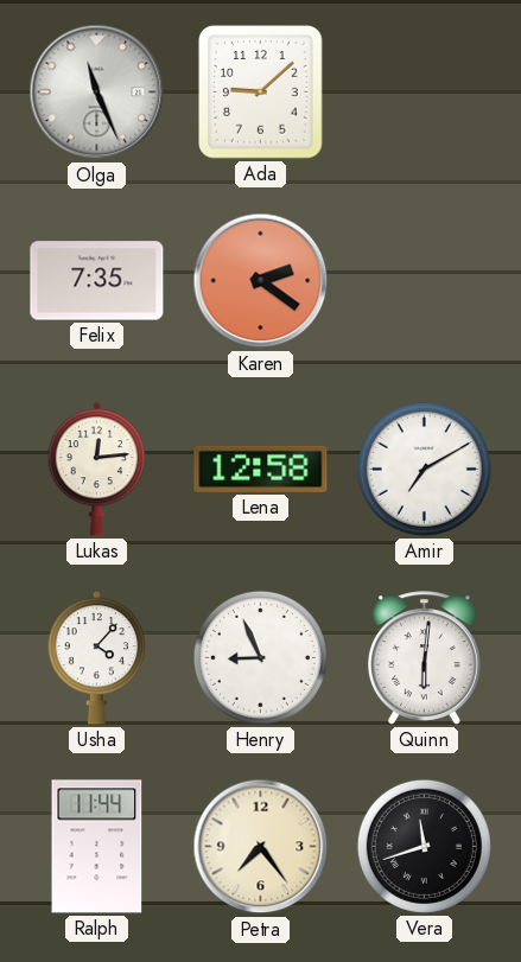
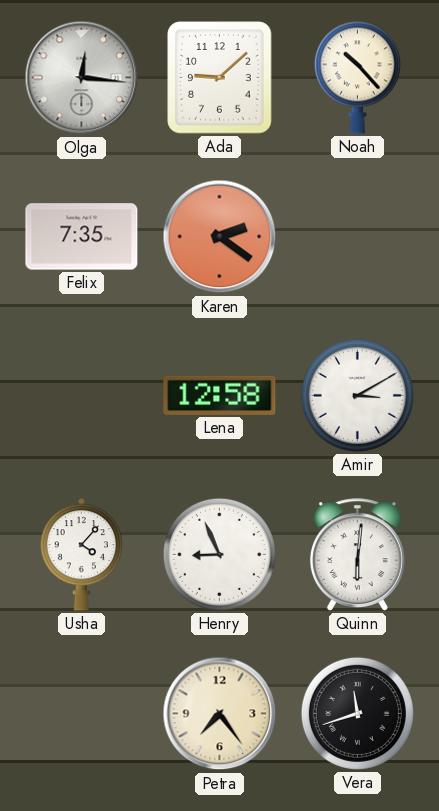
Olga: 11:26 -> 12:16
Noah: none -> 10:23
Lukas: 12:14 -> none
Amir: 7:10 -> 3:10
Ralph: 11:44 -> none
